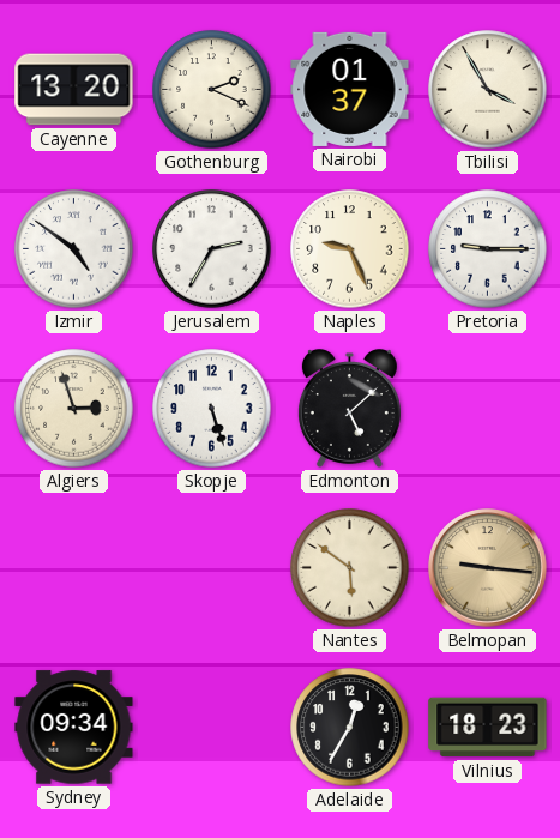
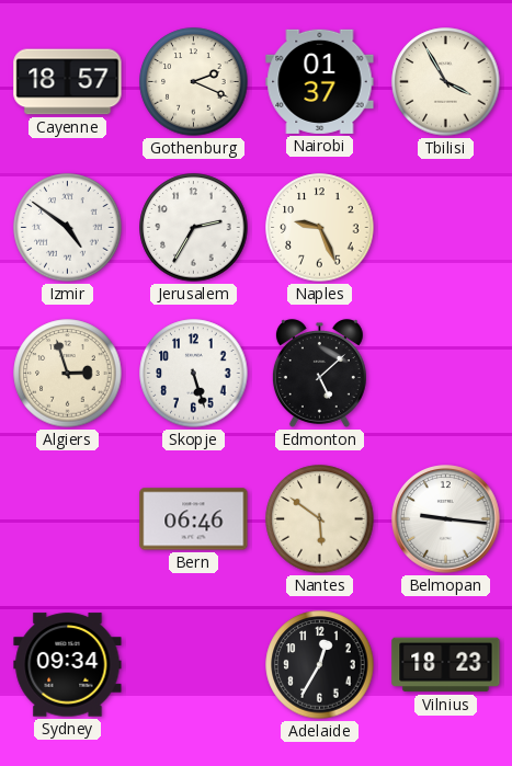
Cayenne: 13:20 -> 18:57
Pretoria: 9:15 -> none
Bern: none -> 06:46
Belmopan dial: champagne -> white
